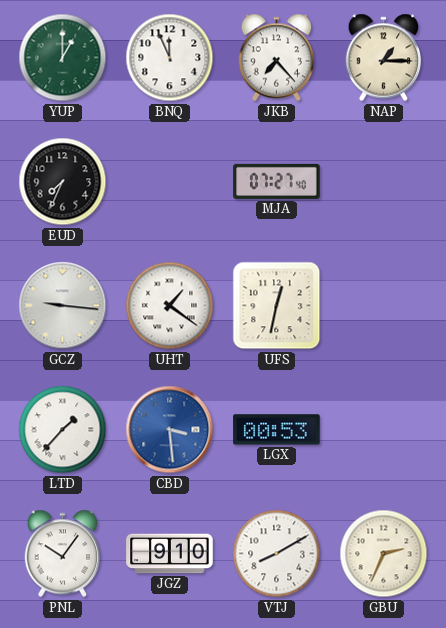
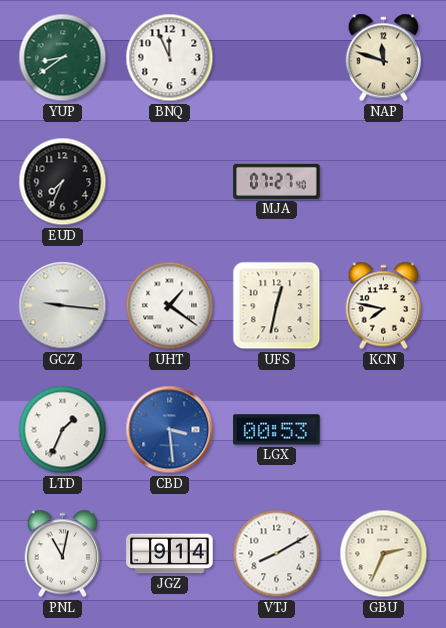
YUP: 1:00 -> 8:39
JKB: 7:23 -> none
NAP: 1:15 -> 11:48
KCN: none -> 7:47
LTD: 1:37 -> 1:34
PNL: 10:06 -> 11:02
JGZ: 9:10 -> 9:14
